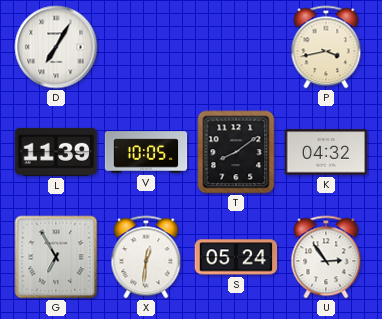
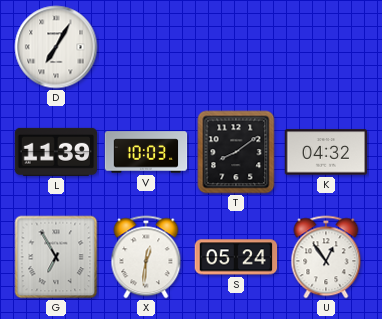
P: 3:43 -> none
V: 10:05 -> 10:03
U: 2:54 -> 12:54
